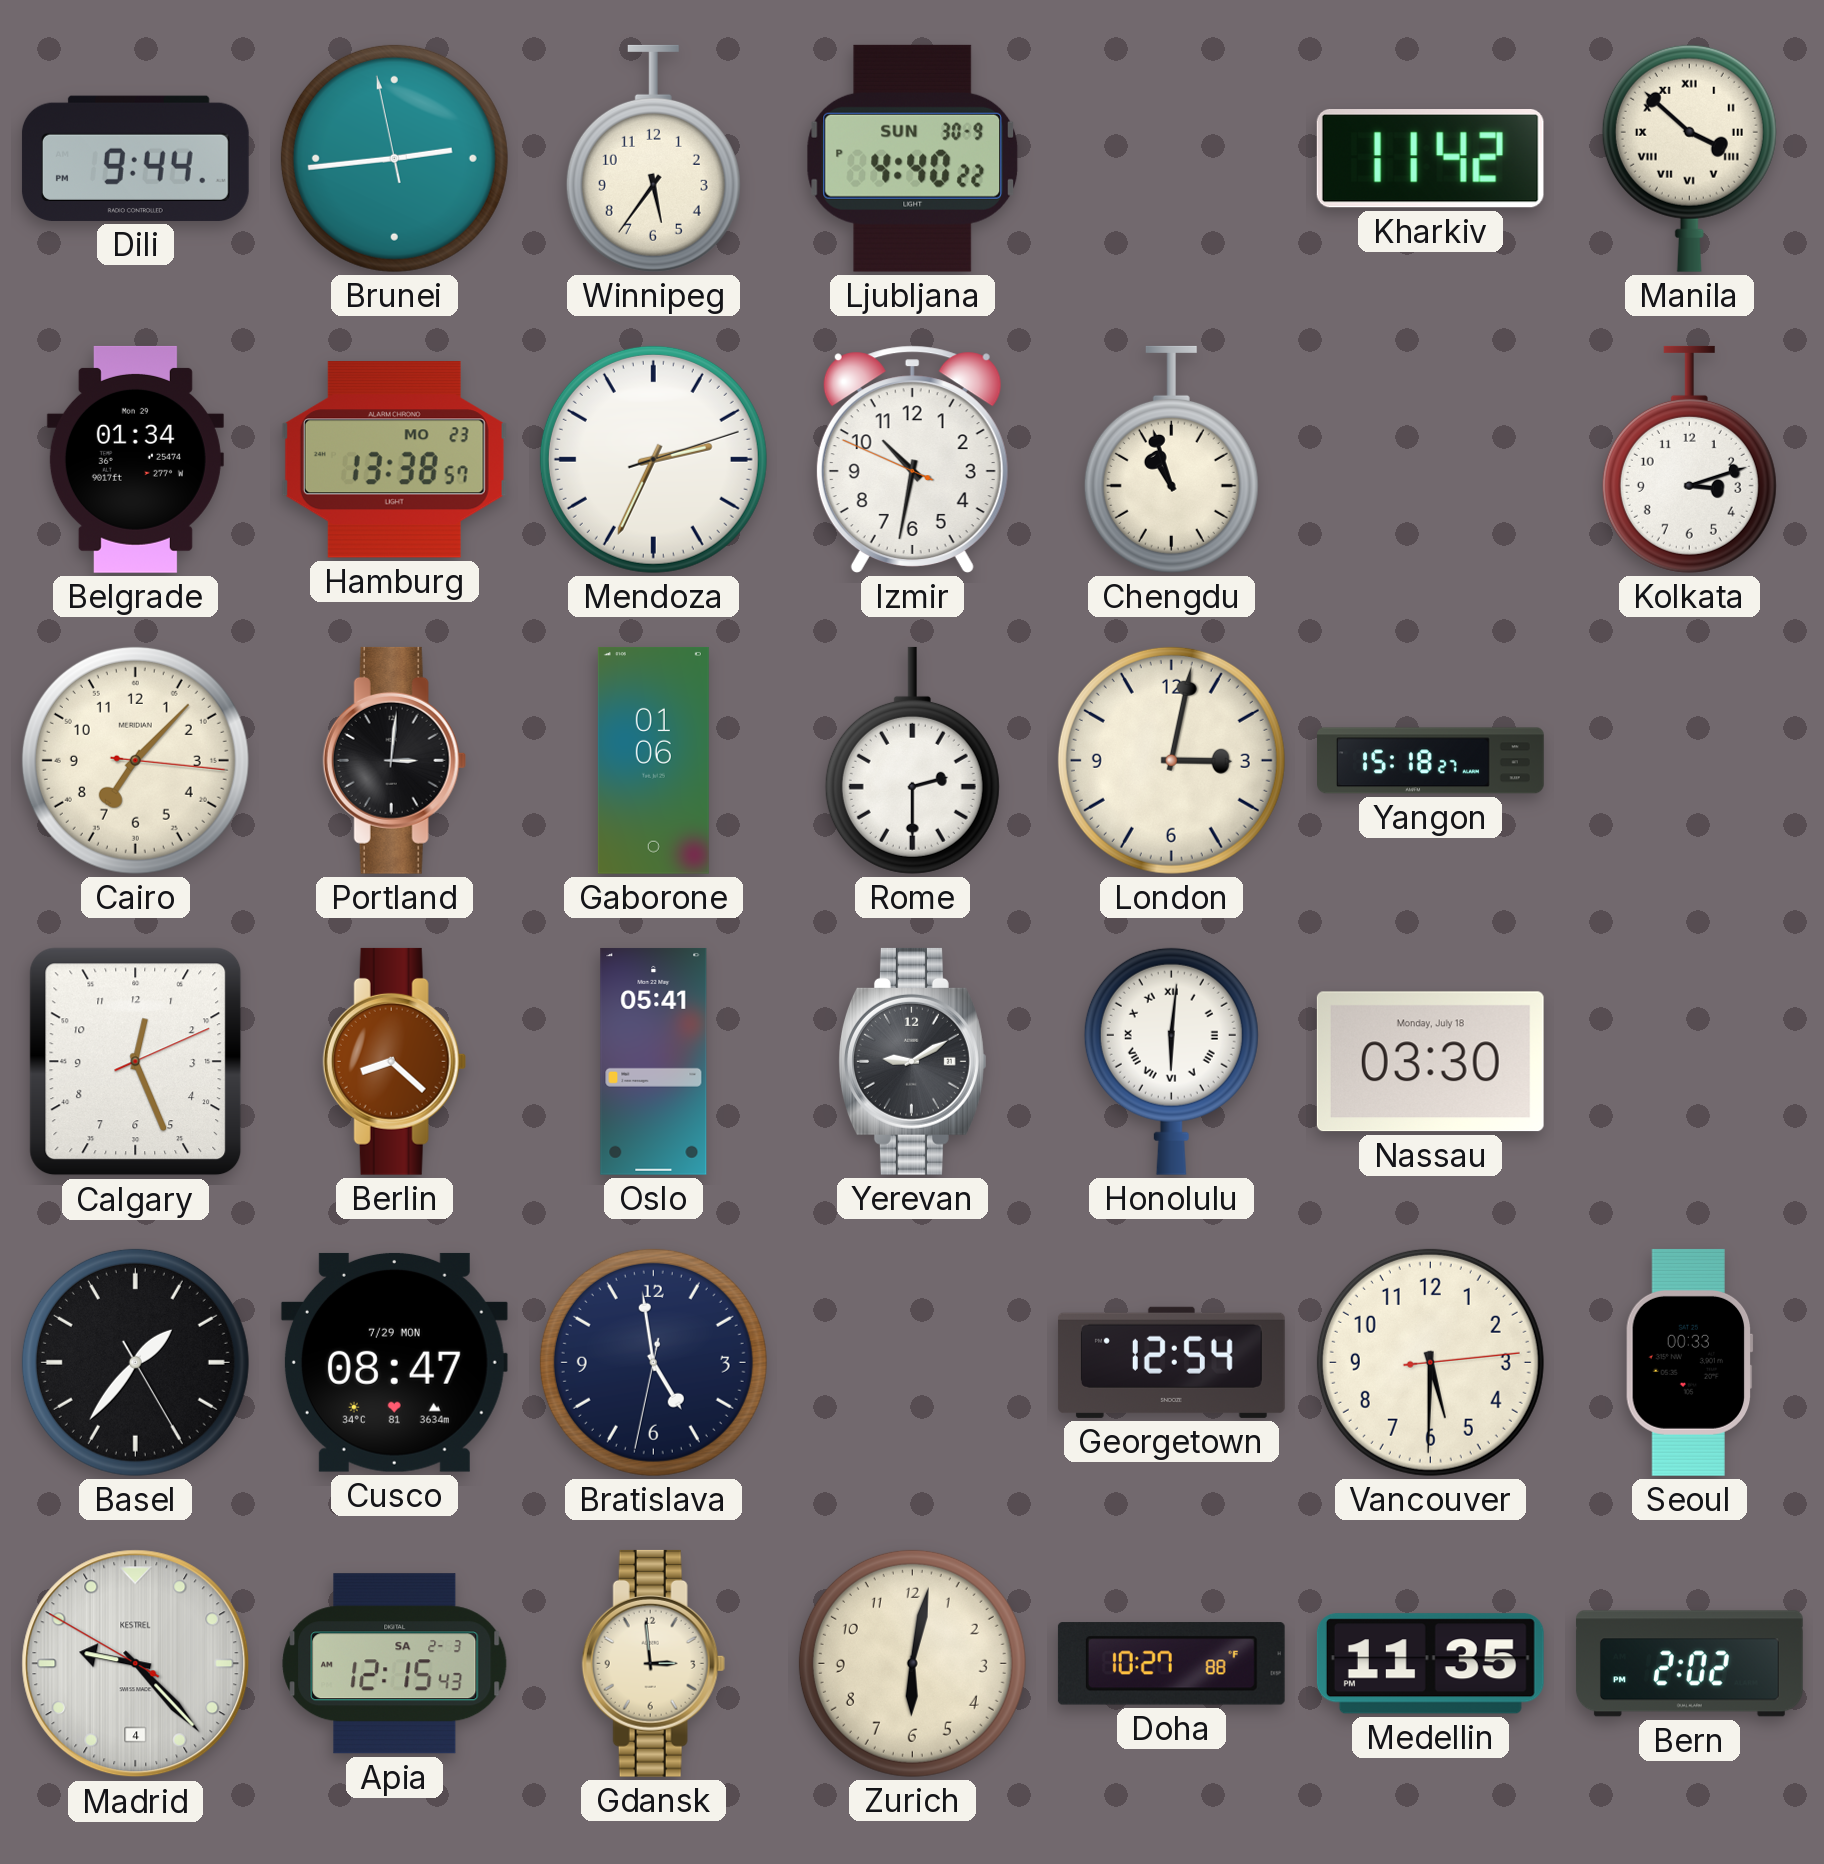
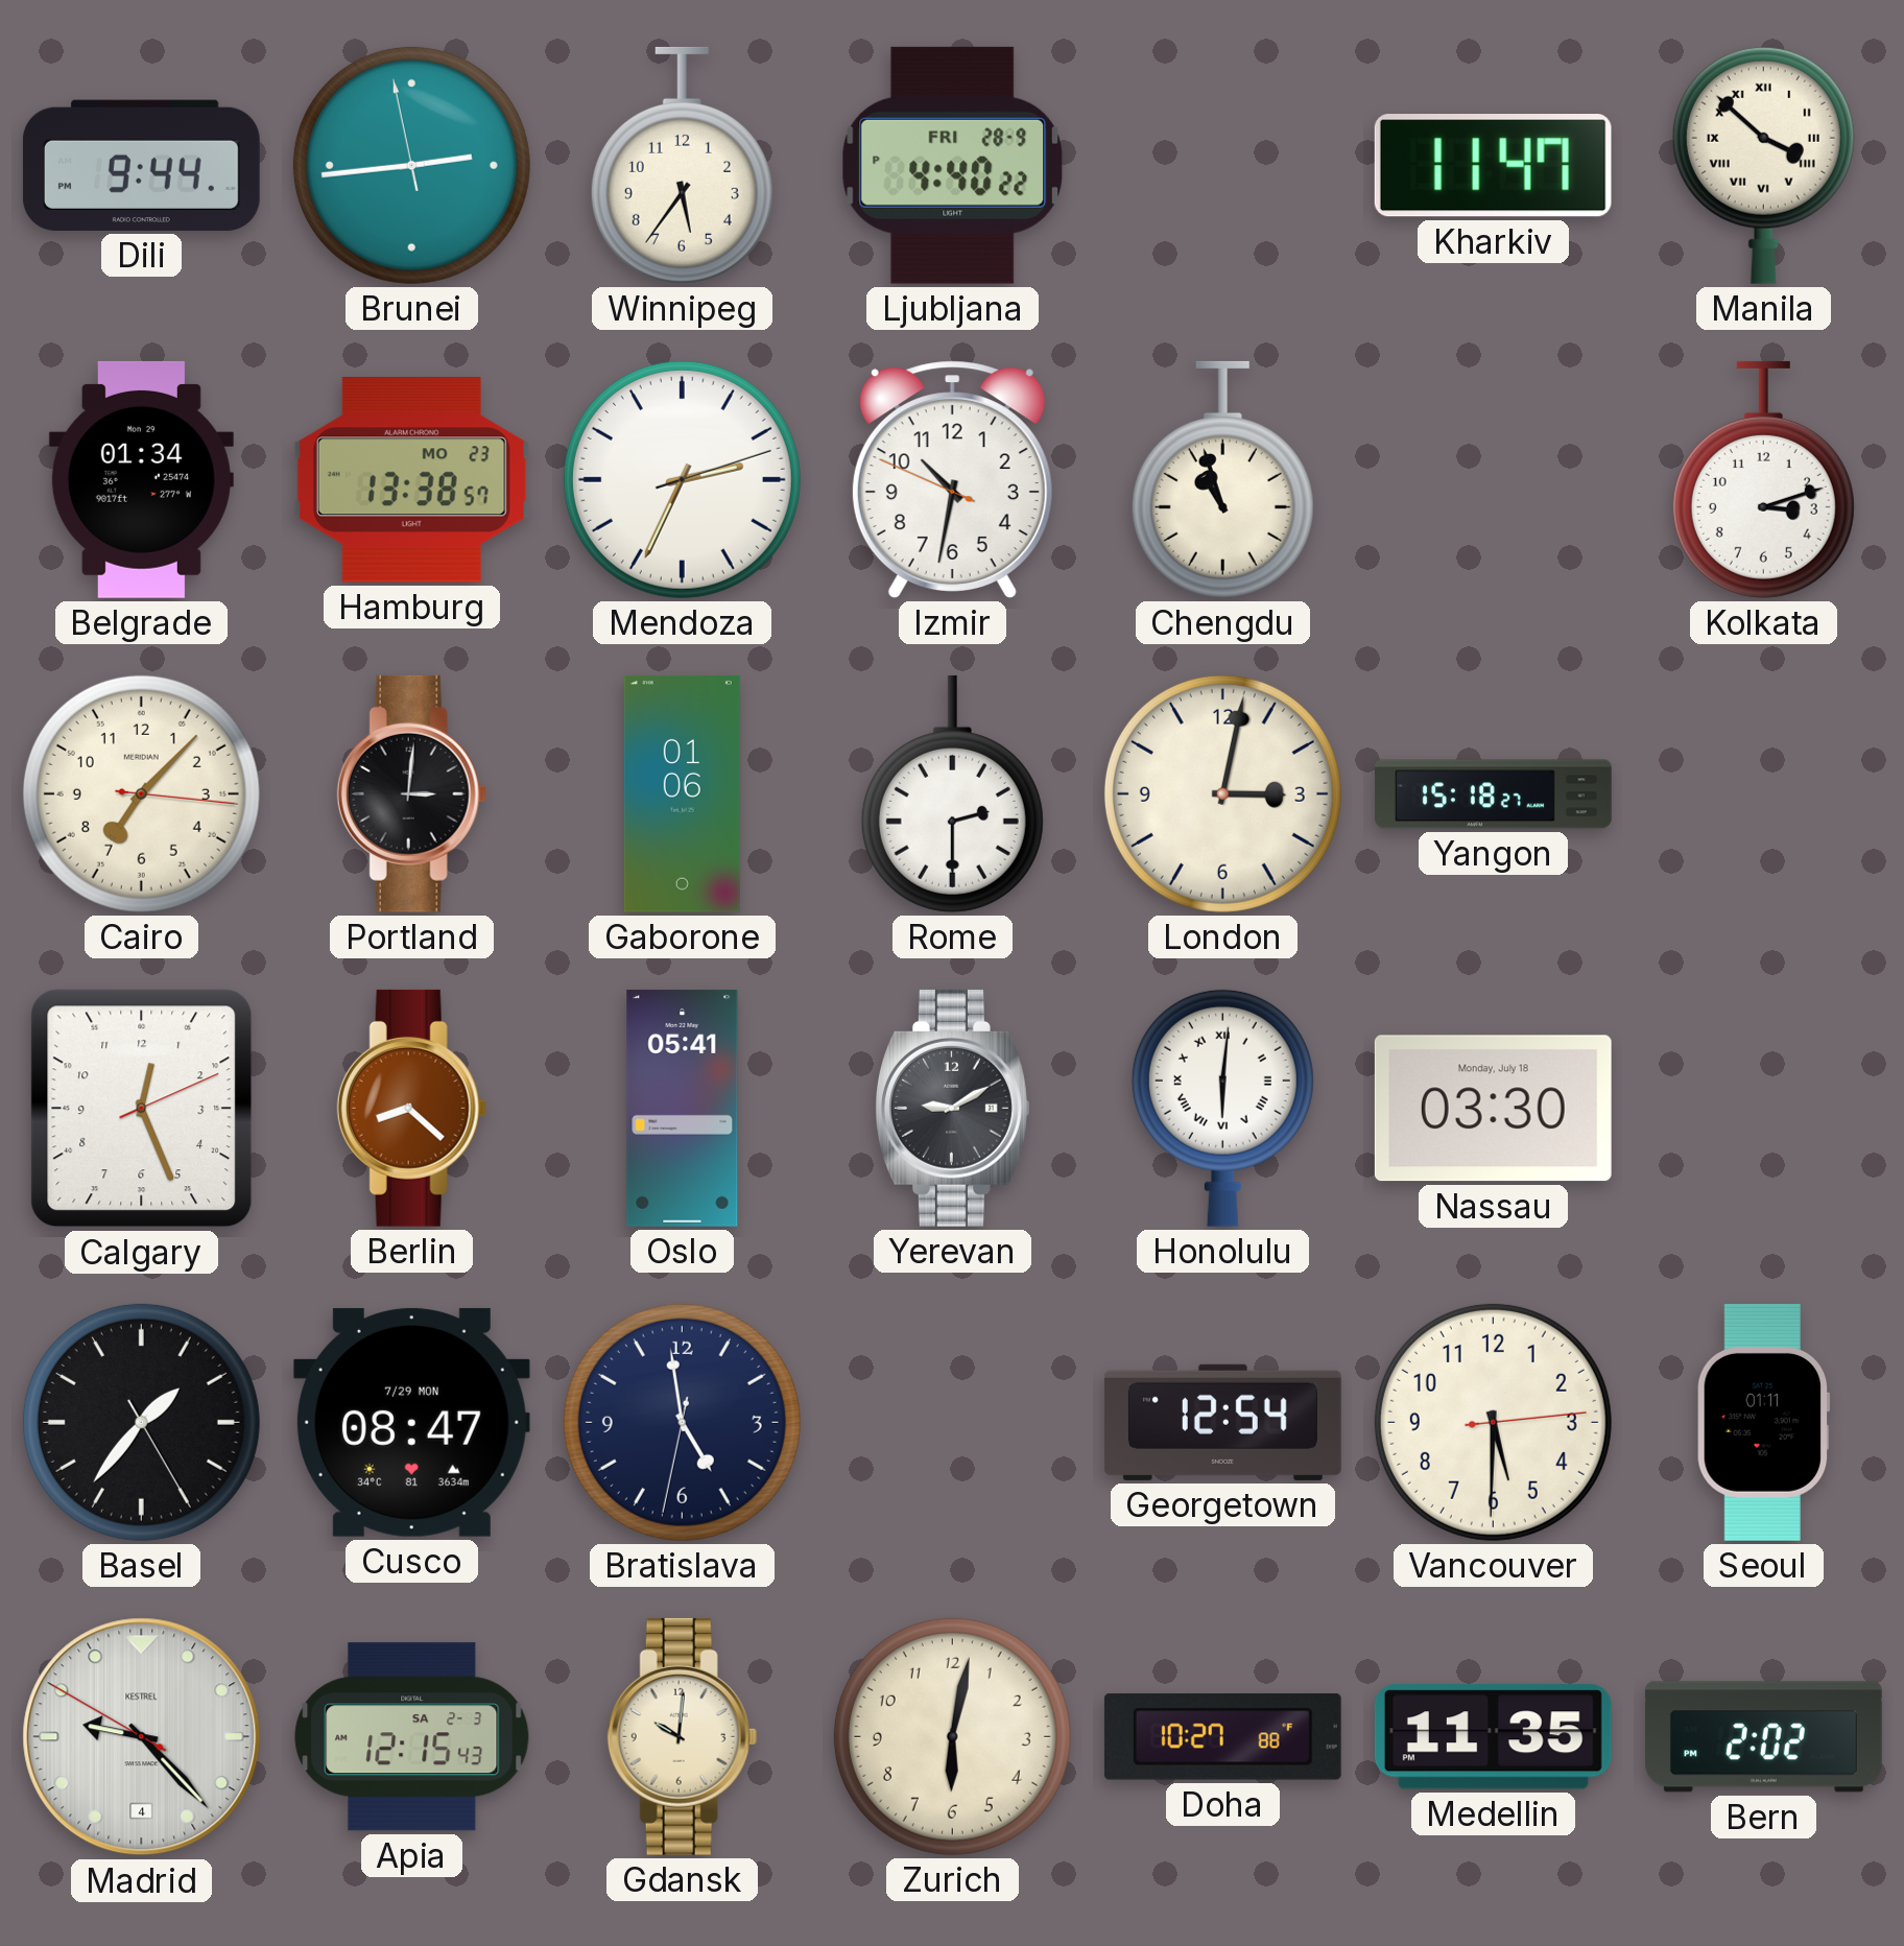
Ljubljana date: SUN 30-9 -> FRI 28-9
Kharkiv: 11:42 -> 11:47
Seoul: 00:33 -> 01:11
Gdansk: 2:59 -> 10:01
